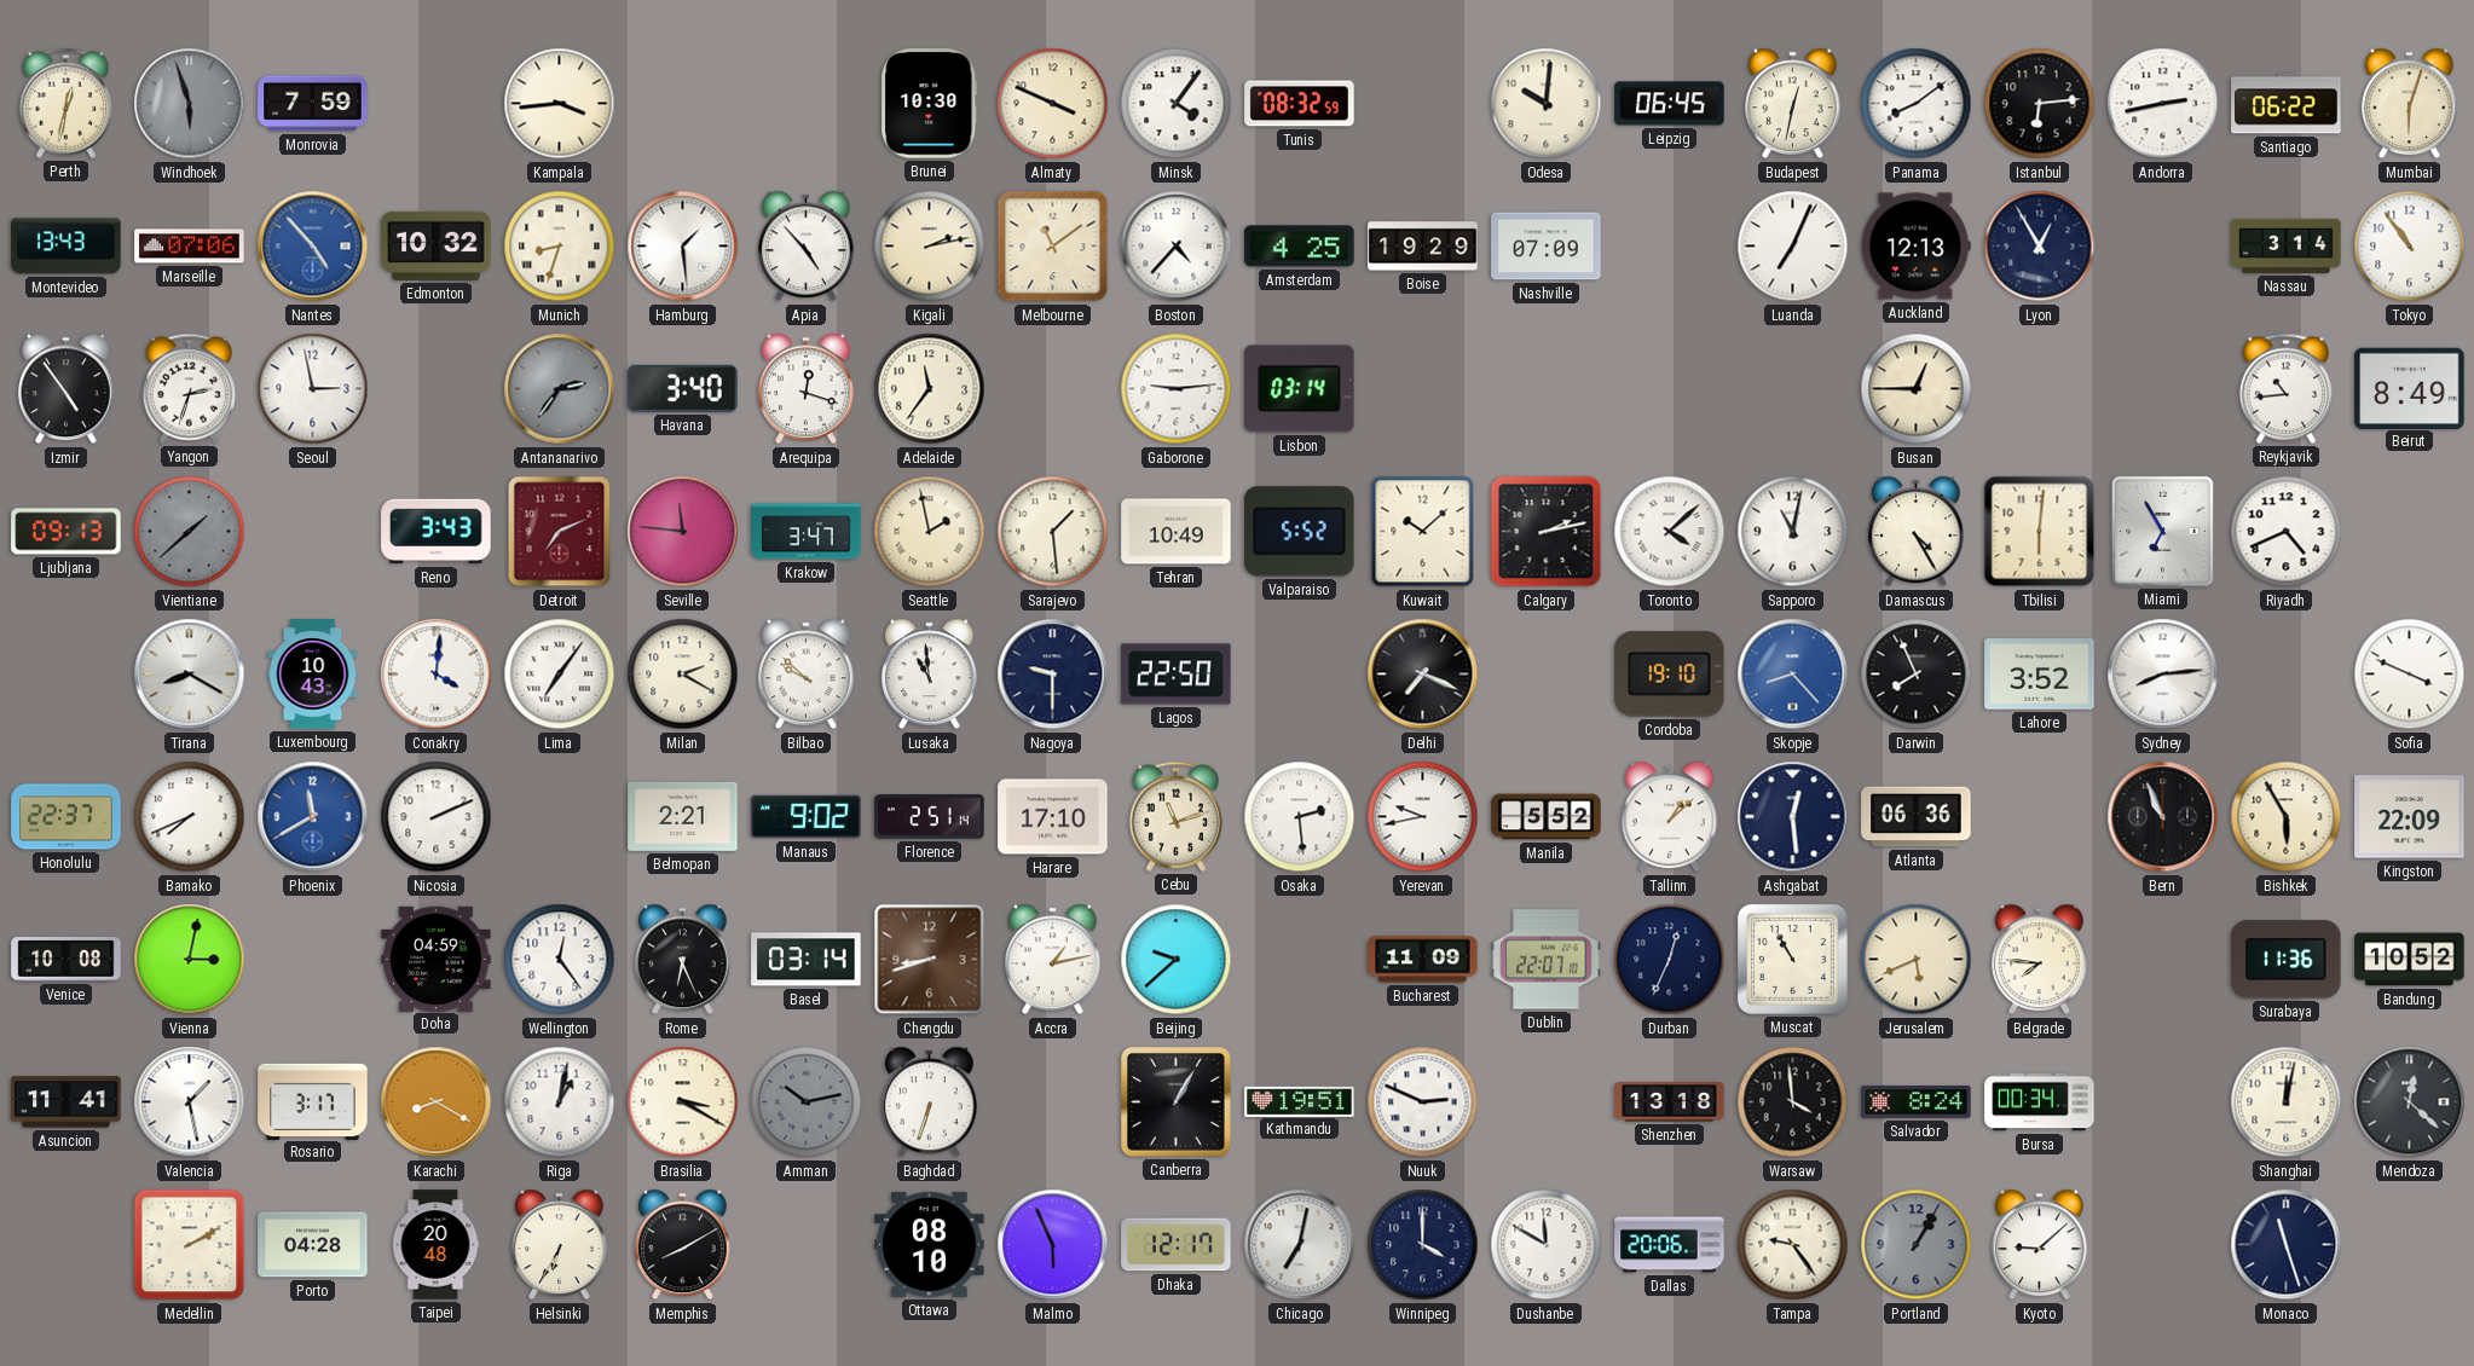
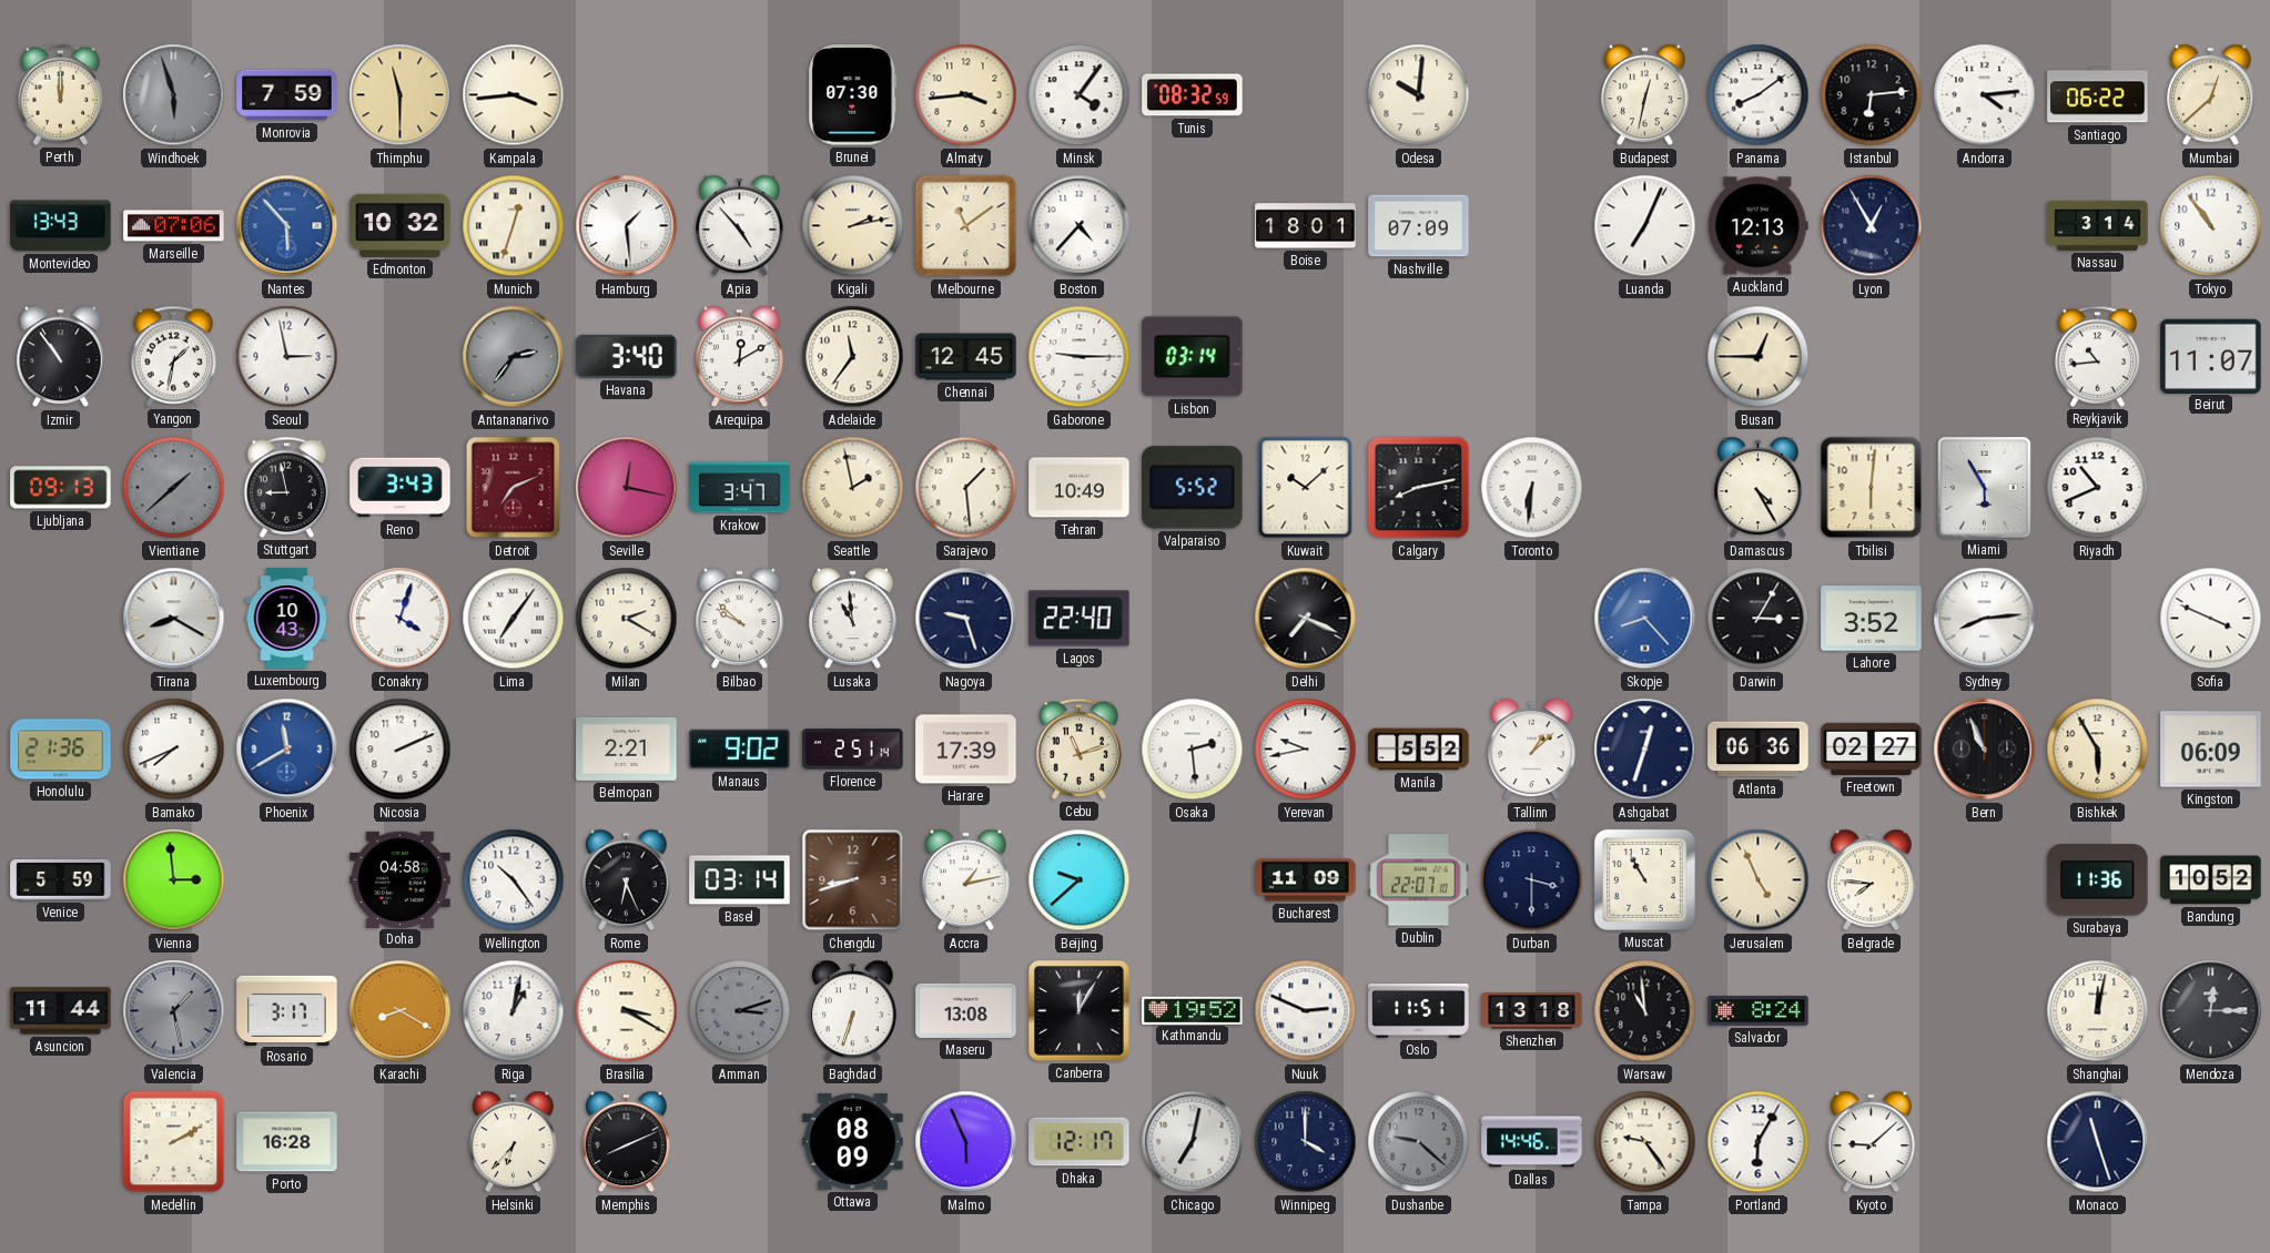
Perth: 12:32 -> 12:00
Thimphu: none -> 11:30
Brunei: 10:30 -> 07:30
Almaty: 3:49 -> 3:44
Leipzig: 06:45 -> none
Andorra: 2:43 -> 4:14
Mumbai: 6:03 -> 12:38
Nantes: 4:53 -> 5:53
Munich: 8:33 -> 12:33
Amsterdam: 4:25 -> none
Boise: 19:29 -> 18:01
Izmir: 4:54 -> 10:54
Yangon: 2:33 -> 1:32
Arequipa: 12:18 -> 12:10
Chennai: none -> 12:45
Gaborone: 9:14 -> 9:15
Beirut: 8:49 -> 11:07
Stuttgart: none -> 8:58
Seville: 11:46 -> 12:17
Calgary: 2:13 -> 8:13
Toronto: 4:08 -> 6:31
Sapporo: 11:02 -> none
Miami: 6:55 -> 5:55
Riyadh: 4:41 -> 10:41
Conakry: 4:01 -> 4:03
Nagoya: 9:30 -> 9:27
Lagos: 22:50 -> 22:40
Cordoba: 19:10 -> none
Darwin: 7:56 -> 3:05
Honolulu: 22:37 -> 21:36
Harare: 17:10 -> 17:39
Ashgabat: 12:29 -> 12:33
Freetown: none -> 02:27
Kingston: 22:09 -> 06:09
Venice: 10:08 -> 5:59
Vienna: 3:02 -> 2:59
Doha: 04:59 -> 04:58
Wellington: 12:24 -> 10:24
Durban: 12:34 -> 3:30
Jerusalem: 5:41 -> 4:56
Asuncion: 11:41 -> 11:44
Valencia dial: white -> grey
Amman: 10:13 -> 3:12
Maseru: none -> 13:08
Canberra: 1:05 -> 12:05
Kathmandu: 19:51 -> 19:52
Oslo: none -> 11:51
Warsaw: 3:59 -> 10:59
Bursa: 00:34 -> none
Mendoza: 12:22 -> 12:15
Porto: 04:28 -> 16:28
Taipei: 20:48 -> none
Helsinki: 6:35 -> 6:37
Memphis: 8:10 -> 8:11
Ottawa: 08:10 -> 08:09
Dushanbe: 11:50 -> 9:22
Dushanbe dial: white -> grey
Dallas: 20:06 -> 14:46
Portland: 1:05 -> 6:05
Portland dial: grey -> white
